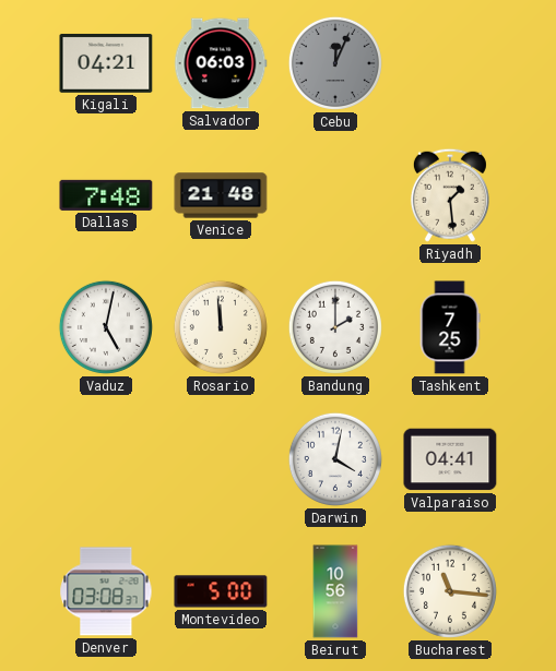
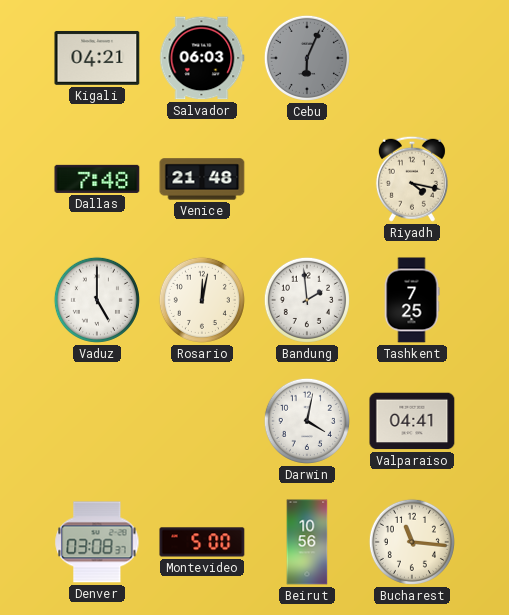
Cebu: 12:04 -> 6:04
Riyadh: 1:29 -> 4:17
Vaduz: 5:02 -> 5:00
Rosario: 11:59 -> 12:02
Bandung: 2:00 -> 1:59
